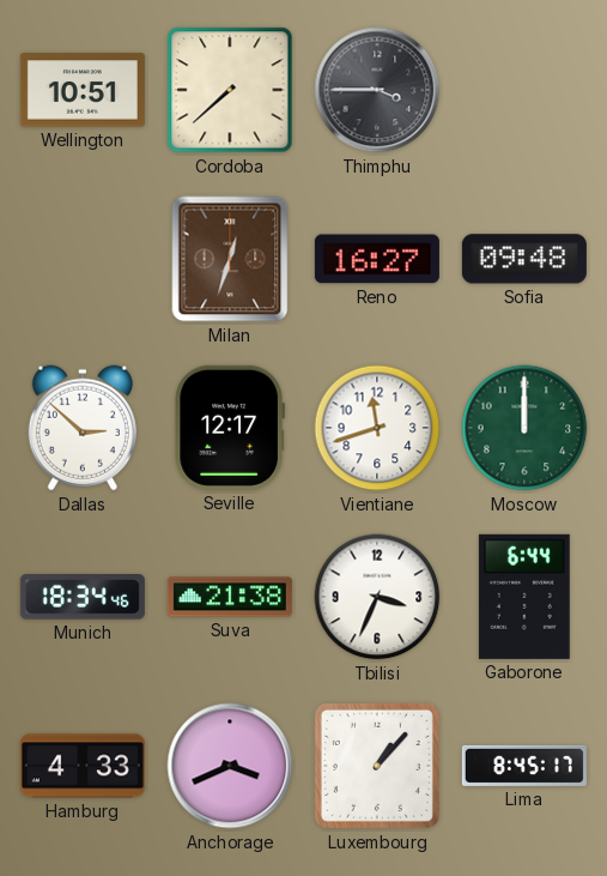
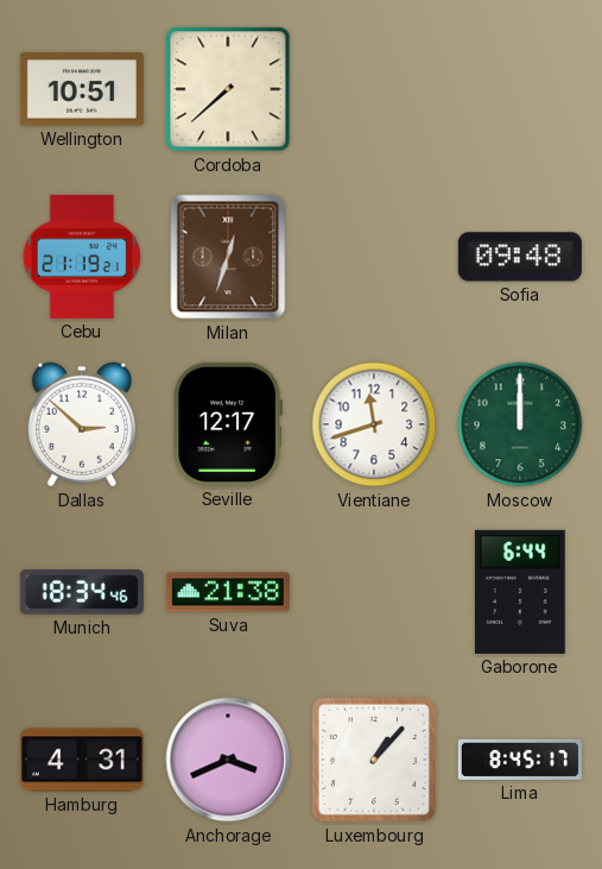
Thimphu: 3:45 -> none
Cebu: none -> 21:19
Reno: 16:27 -> none
Tbilisi: 3:34 -> none
Hamburg: 4:33 -> 4:31
